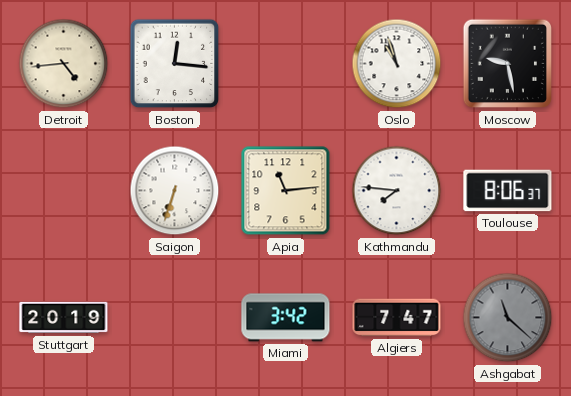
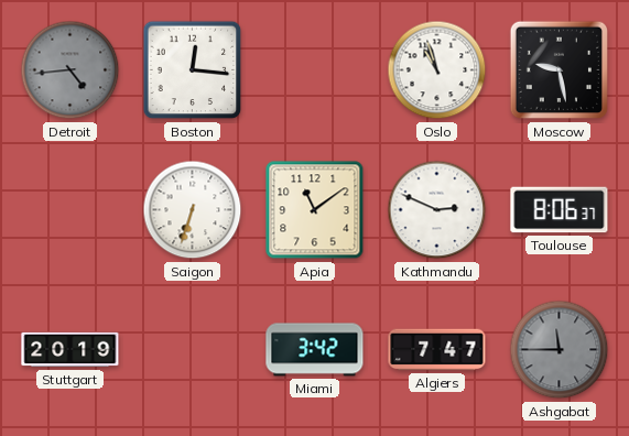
Detroit dial: cream -> grey
Apia: 11:14 -> 11:09
Kathmandu: 7:46 -> 2:49
Ashgabat: 11:22 -> 11:45
